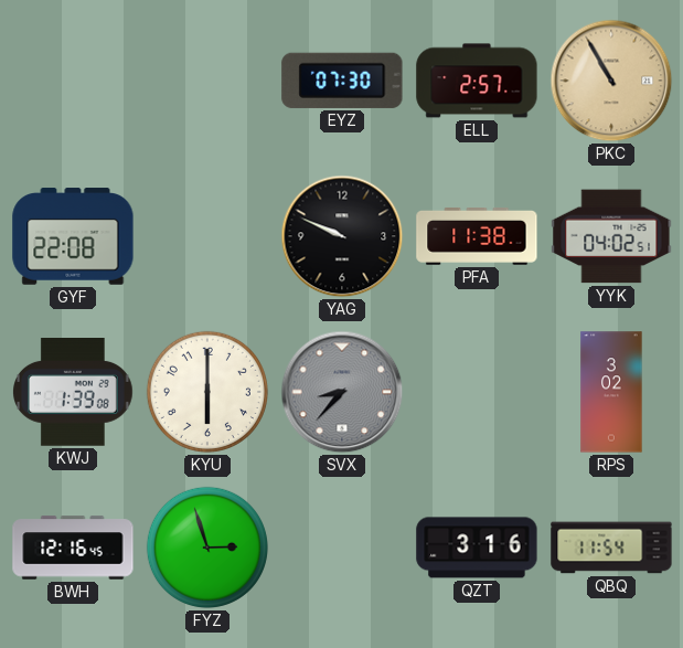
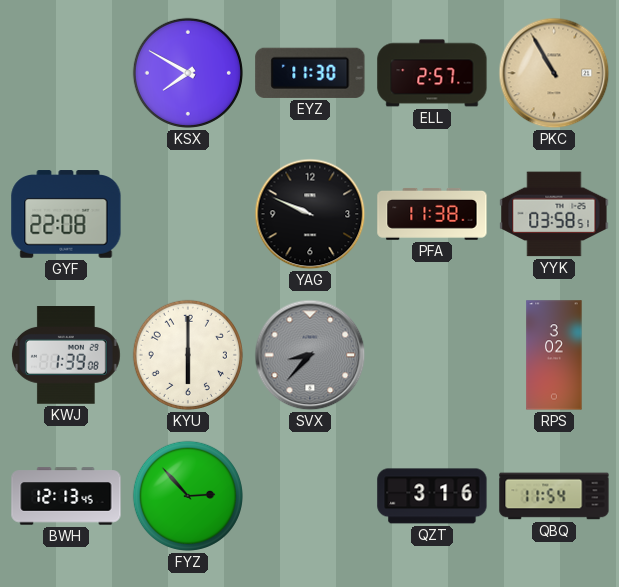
KSX: none -> 7:50
EYZ: 07:30 -> 11:30
YYK: 04:02 -> 03:58
BWH: 12:16 -> 12:13
FYZ: 2:57 -> 2:53
